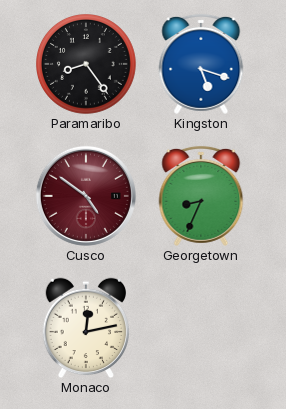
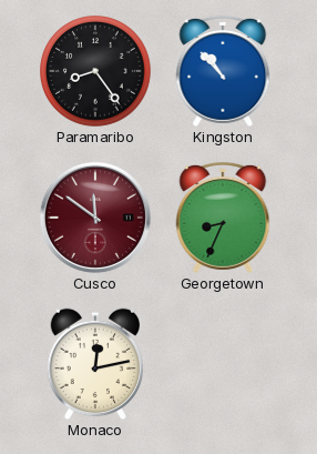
Kingston: 5:18 -> 10:53
Cusco: 4:51 -> 11:51
